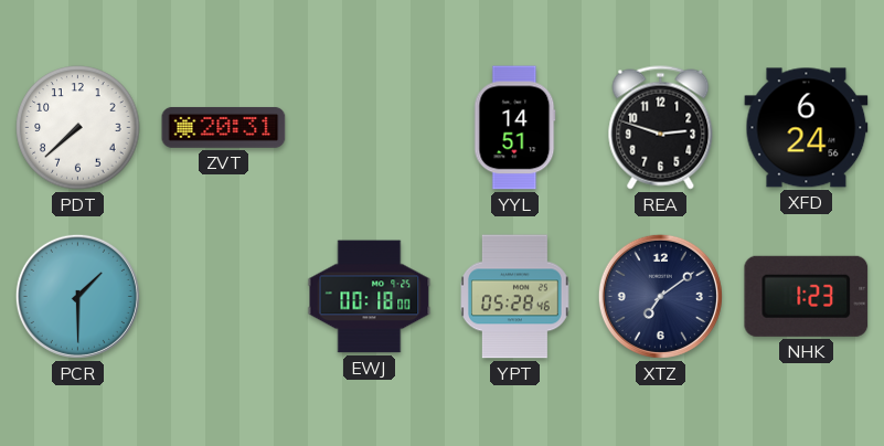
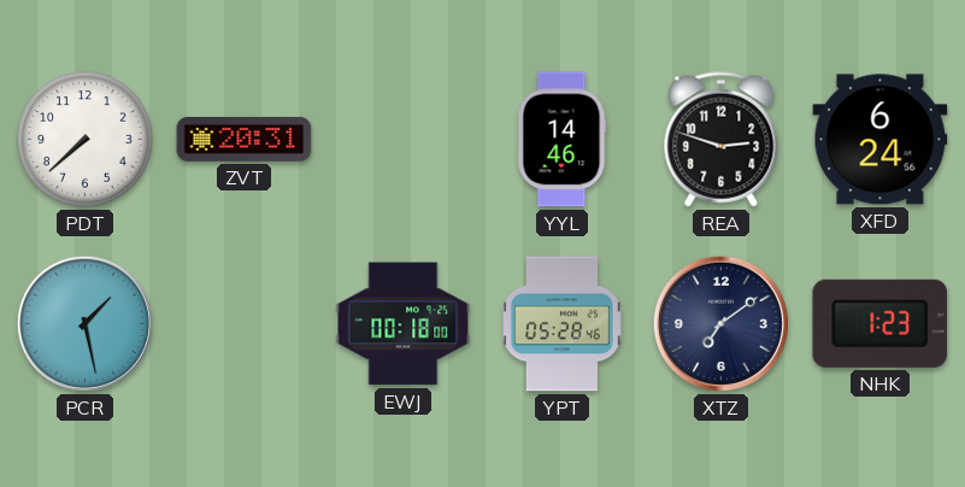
YYL: 14:51 -> 14:46
PCR: 1:30 -> 1:28
